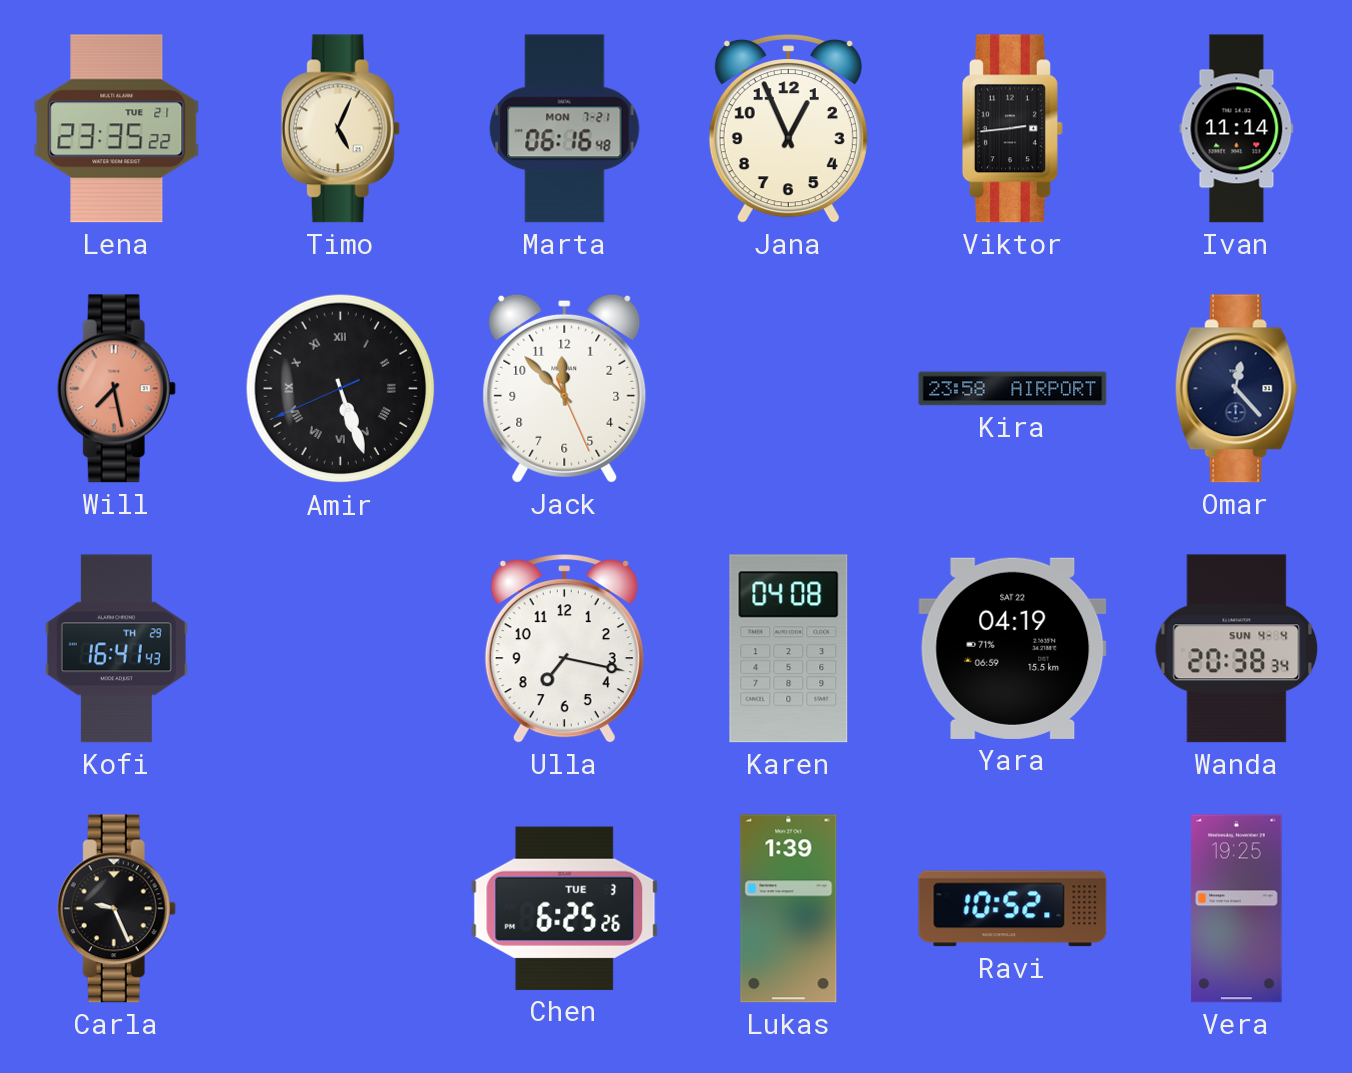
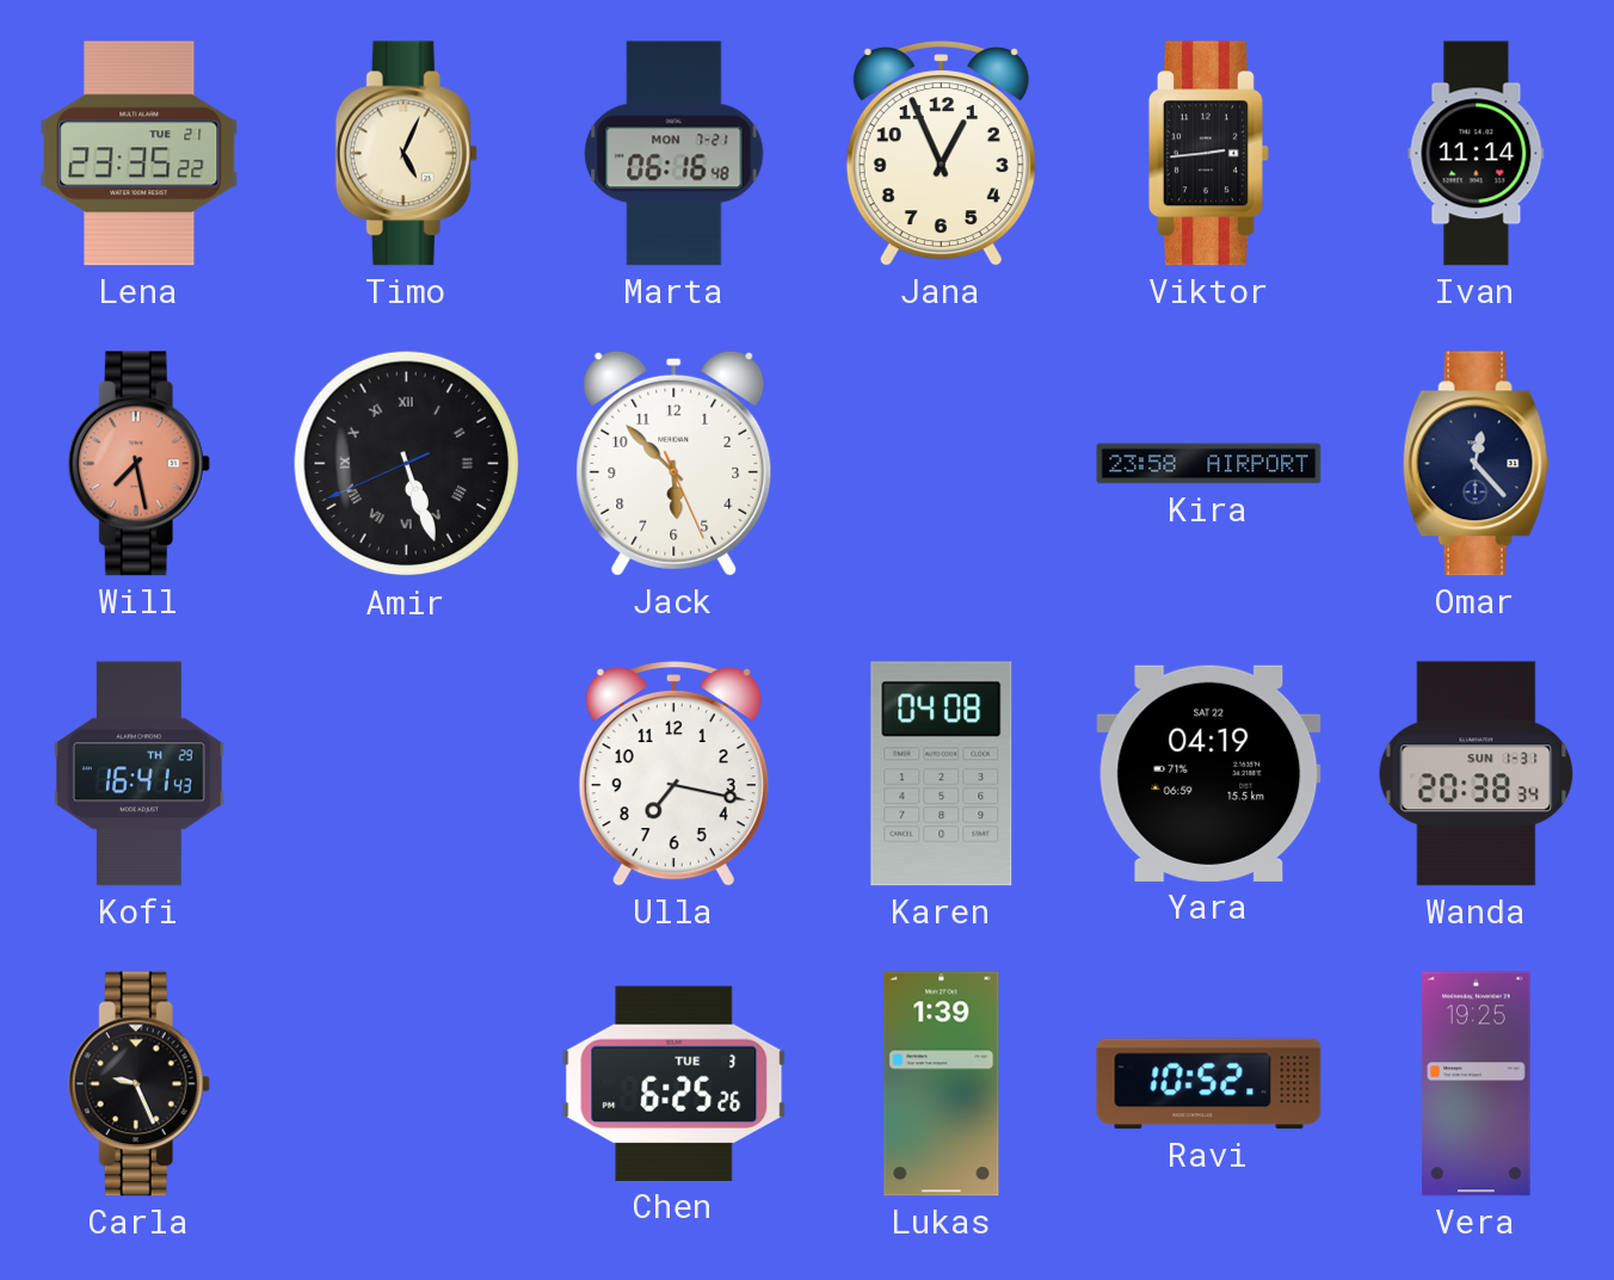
Jack: 11:52 -> 5:52
Wanda date: SUN 4-4 -> SUN 1-31
